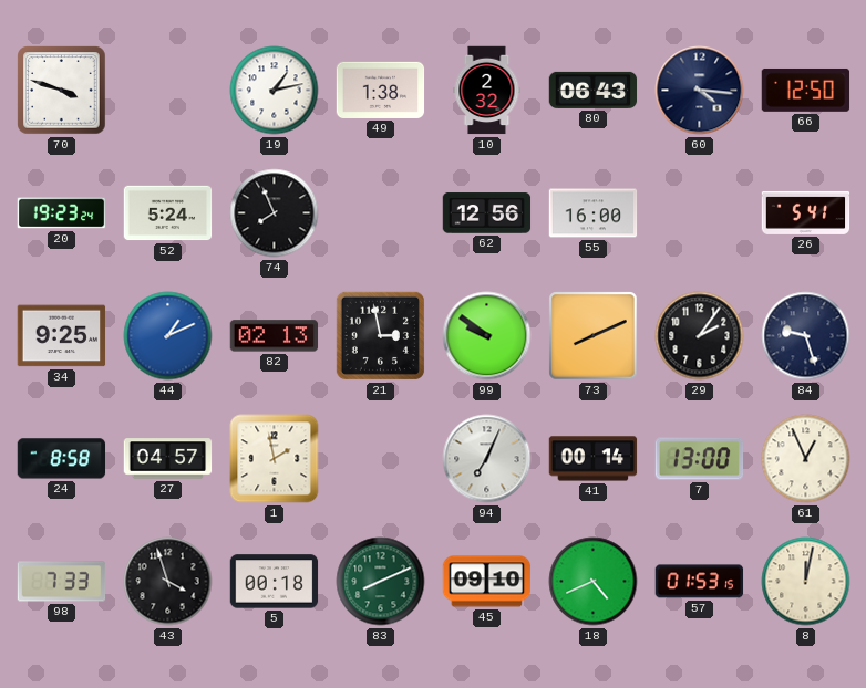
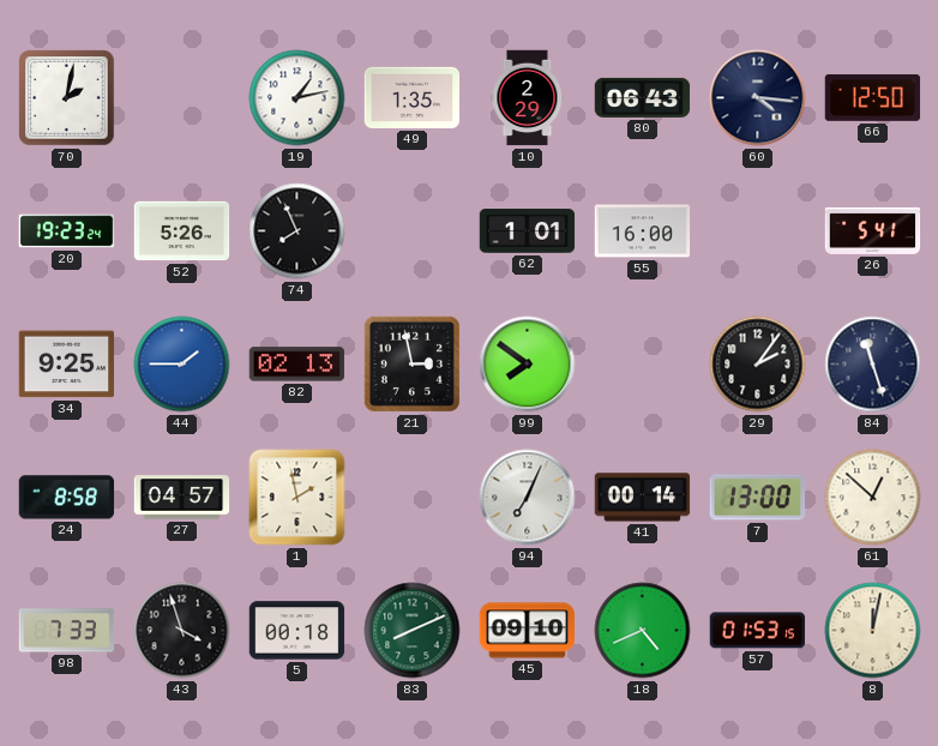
70: 3:48 -> 2:02
49: 1:38 -> 1:35
10: 2:32 -> 2:29
52: 5:24 -> 5:26
62: 12:56 -> 1:01
44: 1:11 -> 1:45
99: 9:51 -> 7:51
73: 8:11 -> none
84: 9:27 -> 11:27
61: 12:56 -> 12:52
